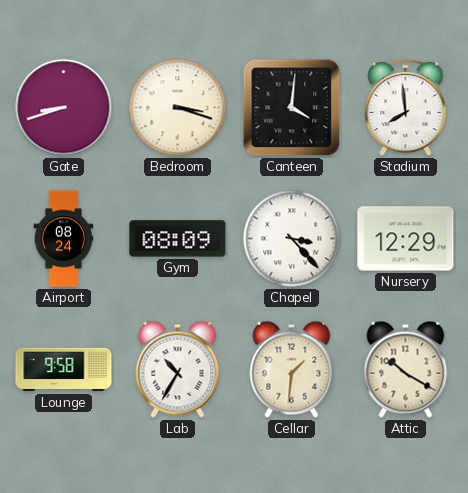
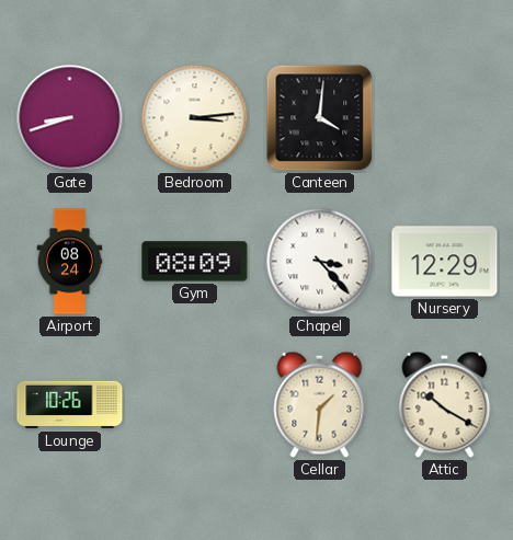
Bedroom: 3:18 -> 3:14
Stadium: 7:59 -> none
Lounge: 9:58 -> 10:26
Lab: 10:35 -> none
